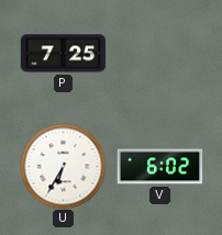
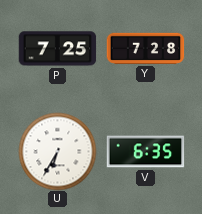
Y: none -> 7:28
V: 6:02 -> 6:35
